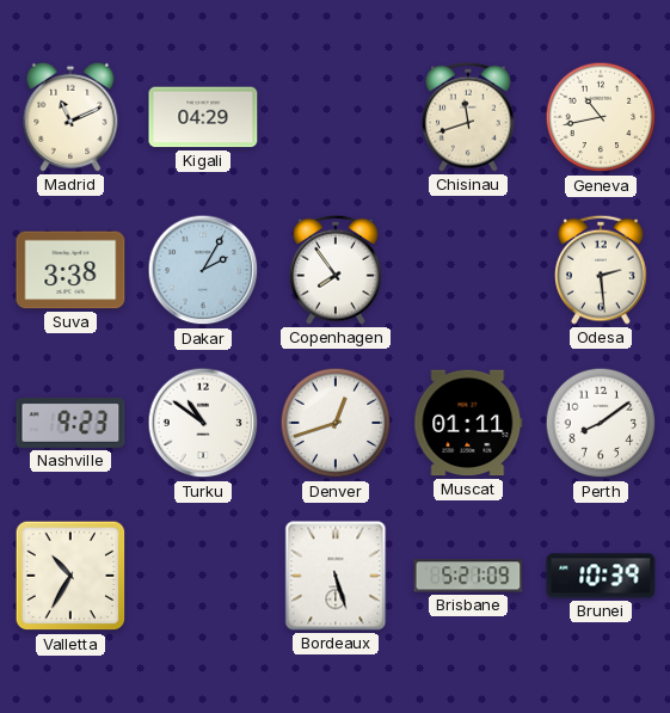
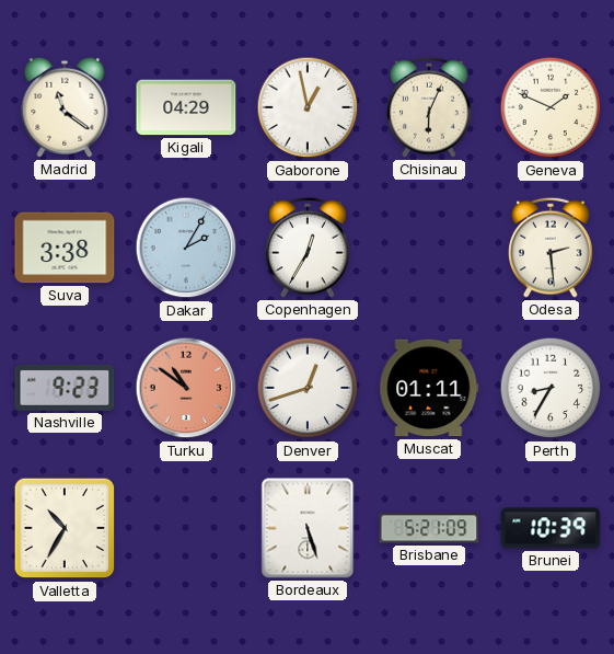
Madrid: 11:11 -> 11:21
Gaborone: none -> 12:58
Chisinau: 11:42 -> 6:04
Geneva: 10:43 -> 1:49
Copenhagen: 7:54 -> 12:35
Turku dial: white -> salmon
Perth: 8:09 -> 8:35
